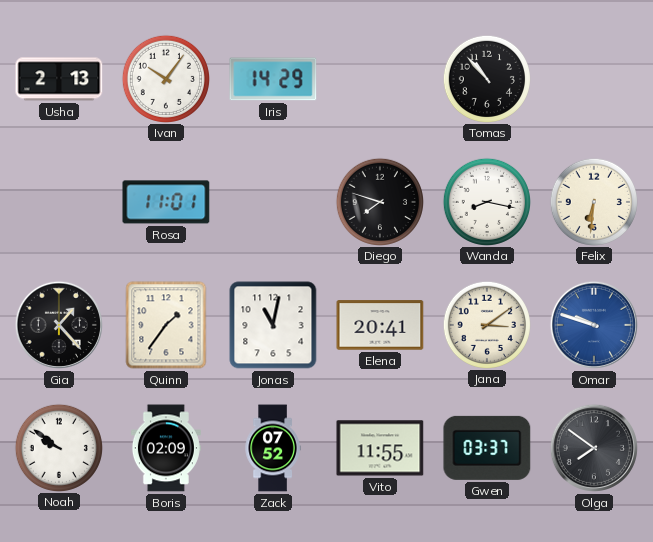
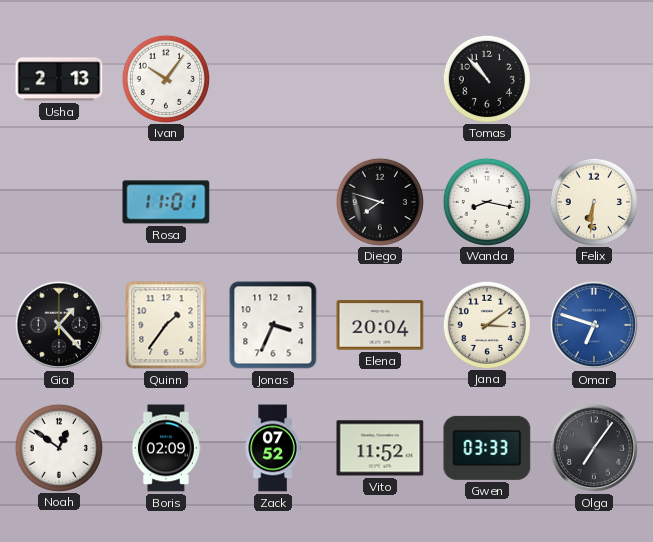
Iris: 14:29 -> none
Jonas: 11:02 -> 3:34
Elena: 20:41 -> 20:04
Omar: 9:48 -> 6:48
Noah: 9:51 -> 12:51
Vito: 11:55 -> 11:52
Gwen: 03:37 -> 03:33
Olga: 7:51 -> 7:06
